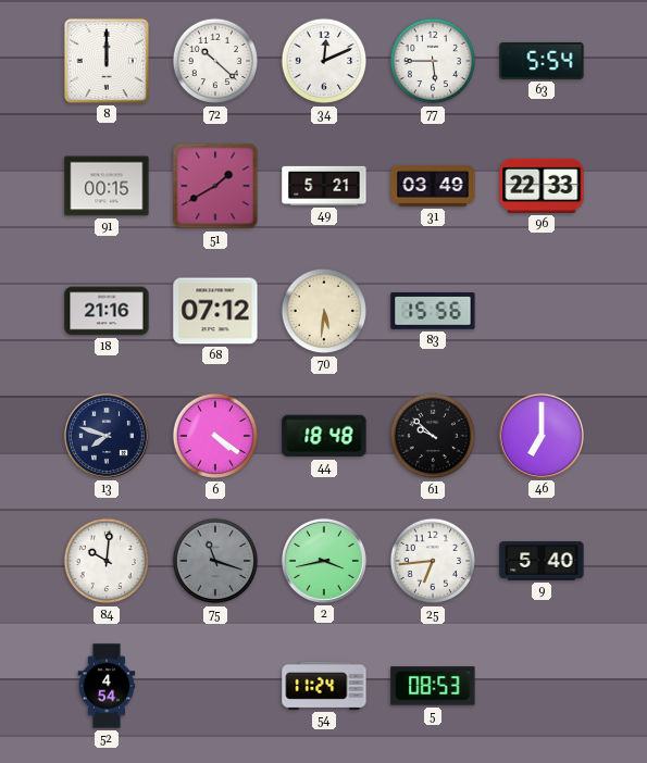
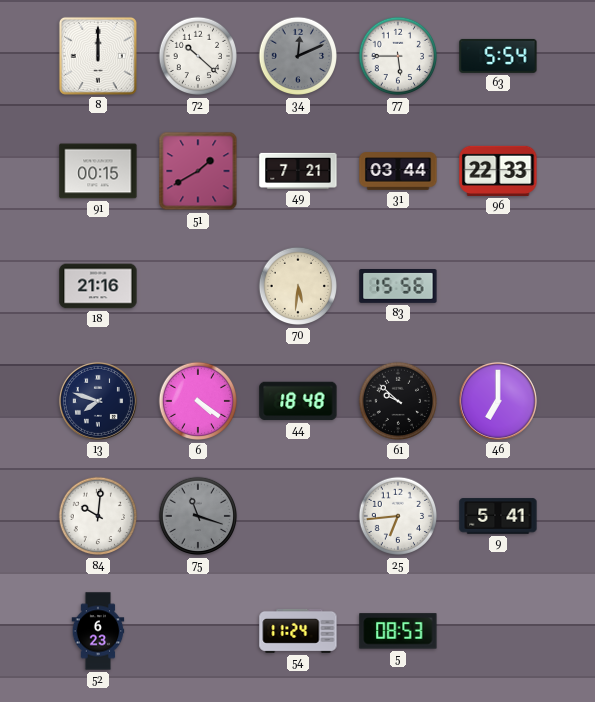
34 dial: white -> grey
49: 5:21 -> 7:21
31: 03:49 -> 03:44
68: 07:12 -> none
2: 3:43 -> none
9: 5:40 -> 5:41
52: 4:54 -> 6:23
